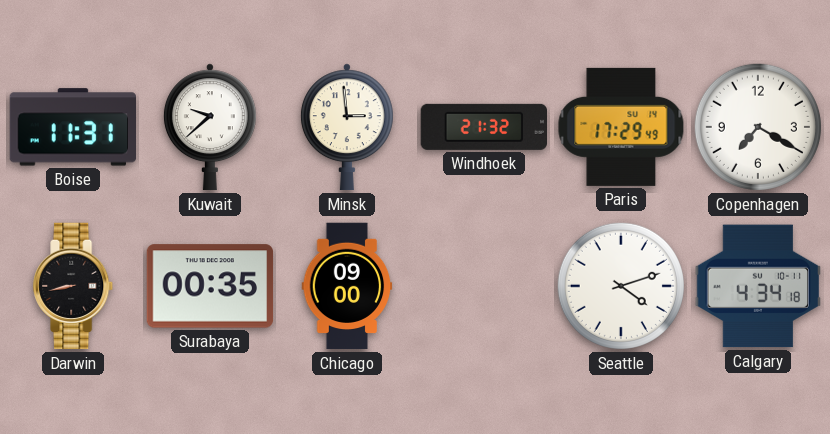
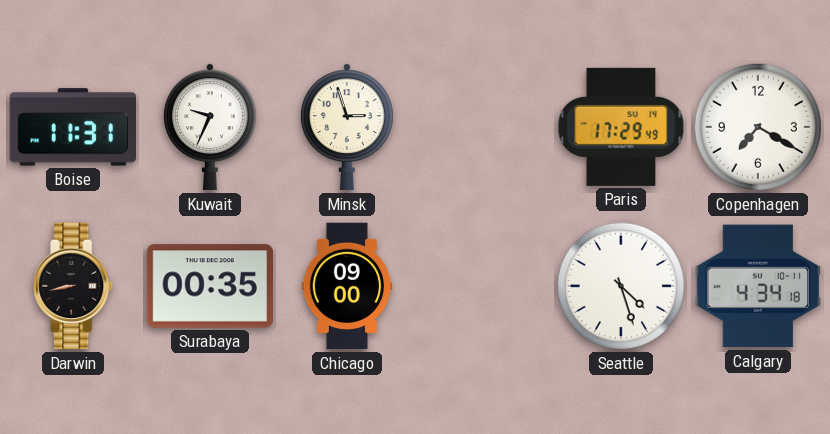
Kuwait: 9:38 -> 9:34
Minsk: 2:59 -> 2:57
Windhoek: 21:32 -> none
Seattle: 4:12 -> 4:27
